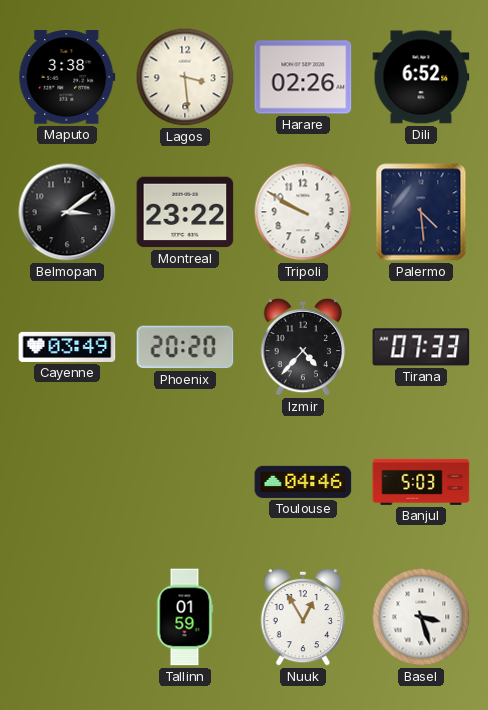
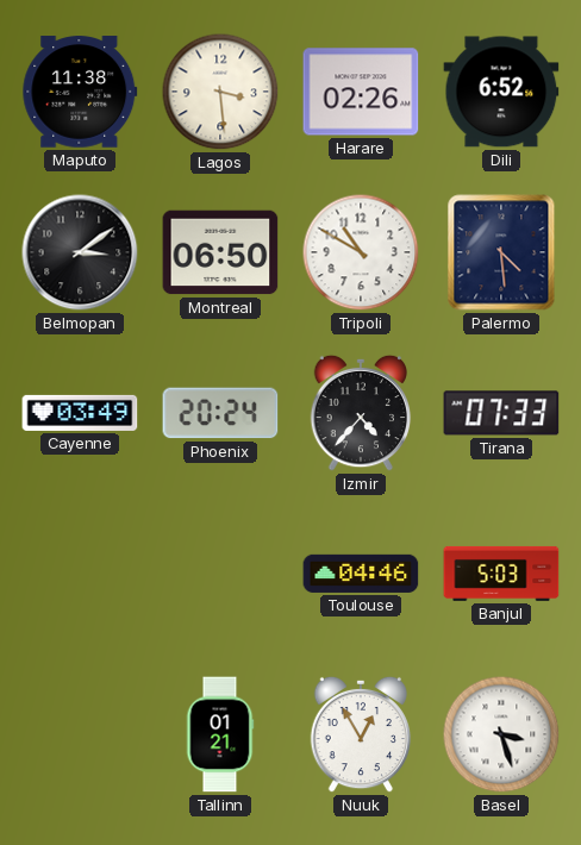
Maputo: 3:38 -> 11:38
Montreal: 23:22 -> 06:50
Tripoli: 9:50 -> 10:50
Phoenix: 20:20 -> 20:24
Tallinn: 01:59 -> 01:21
